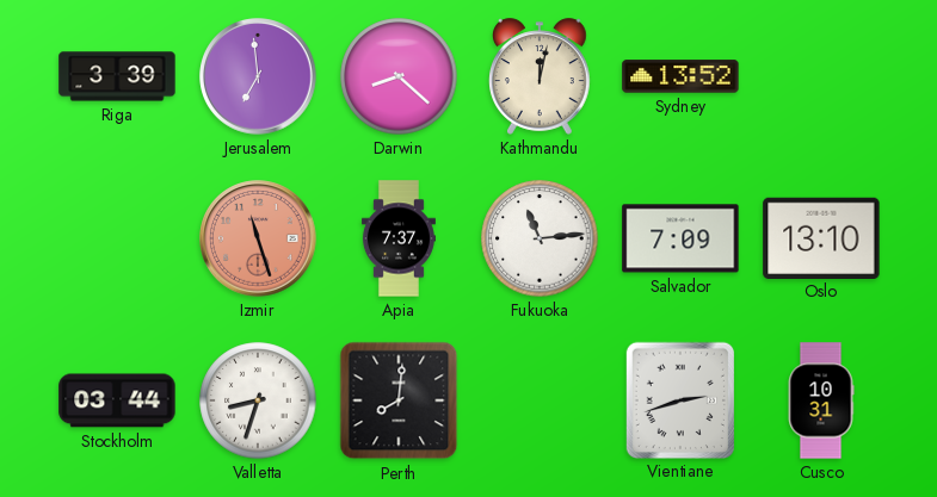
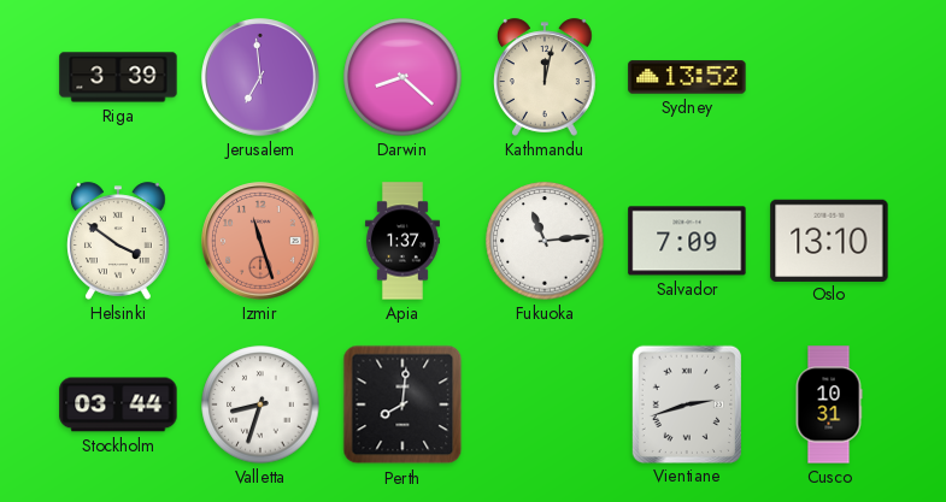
Helsinki: none -> 3:51
Apia: 7:37 -> 1:37
